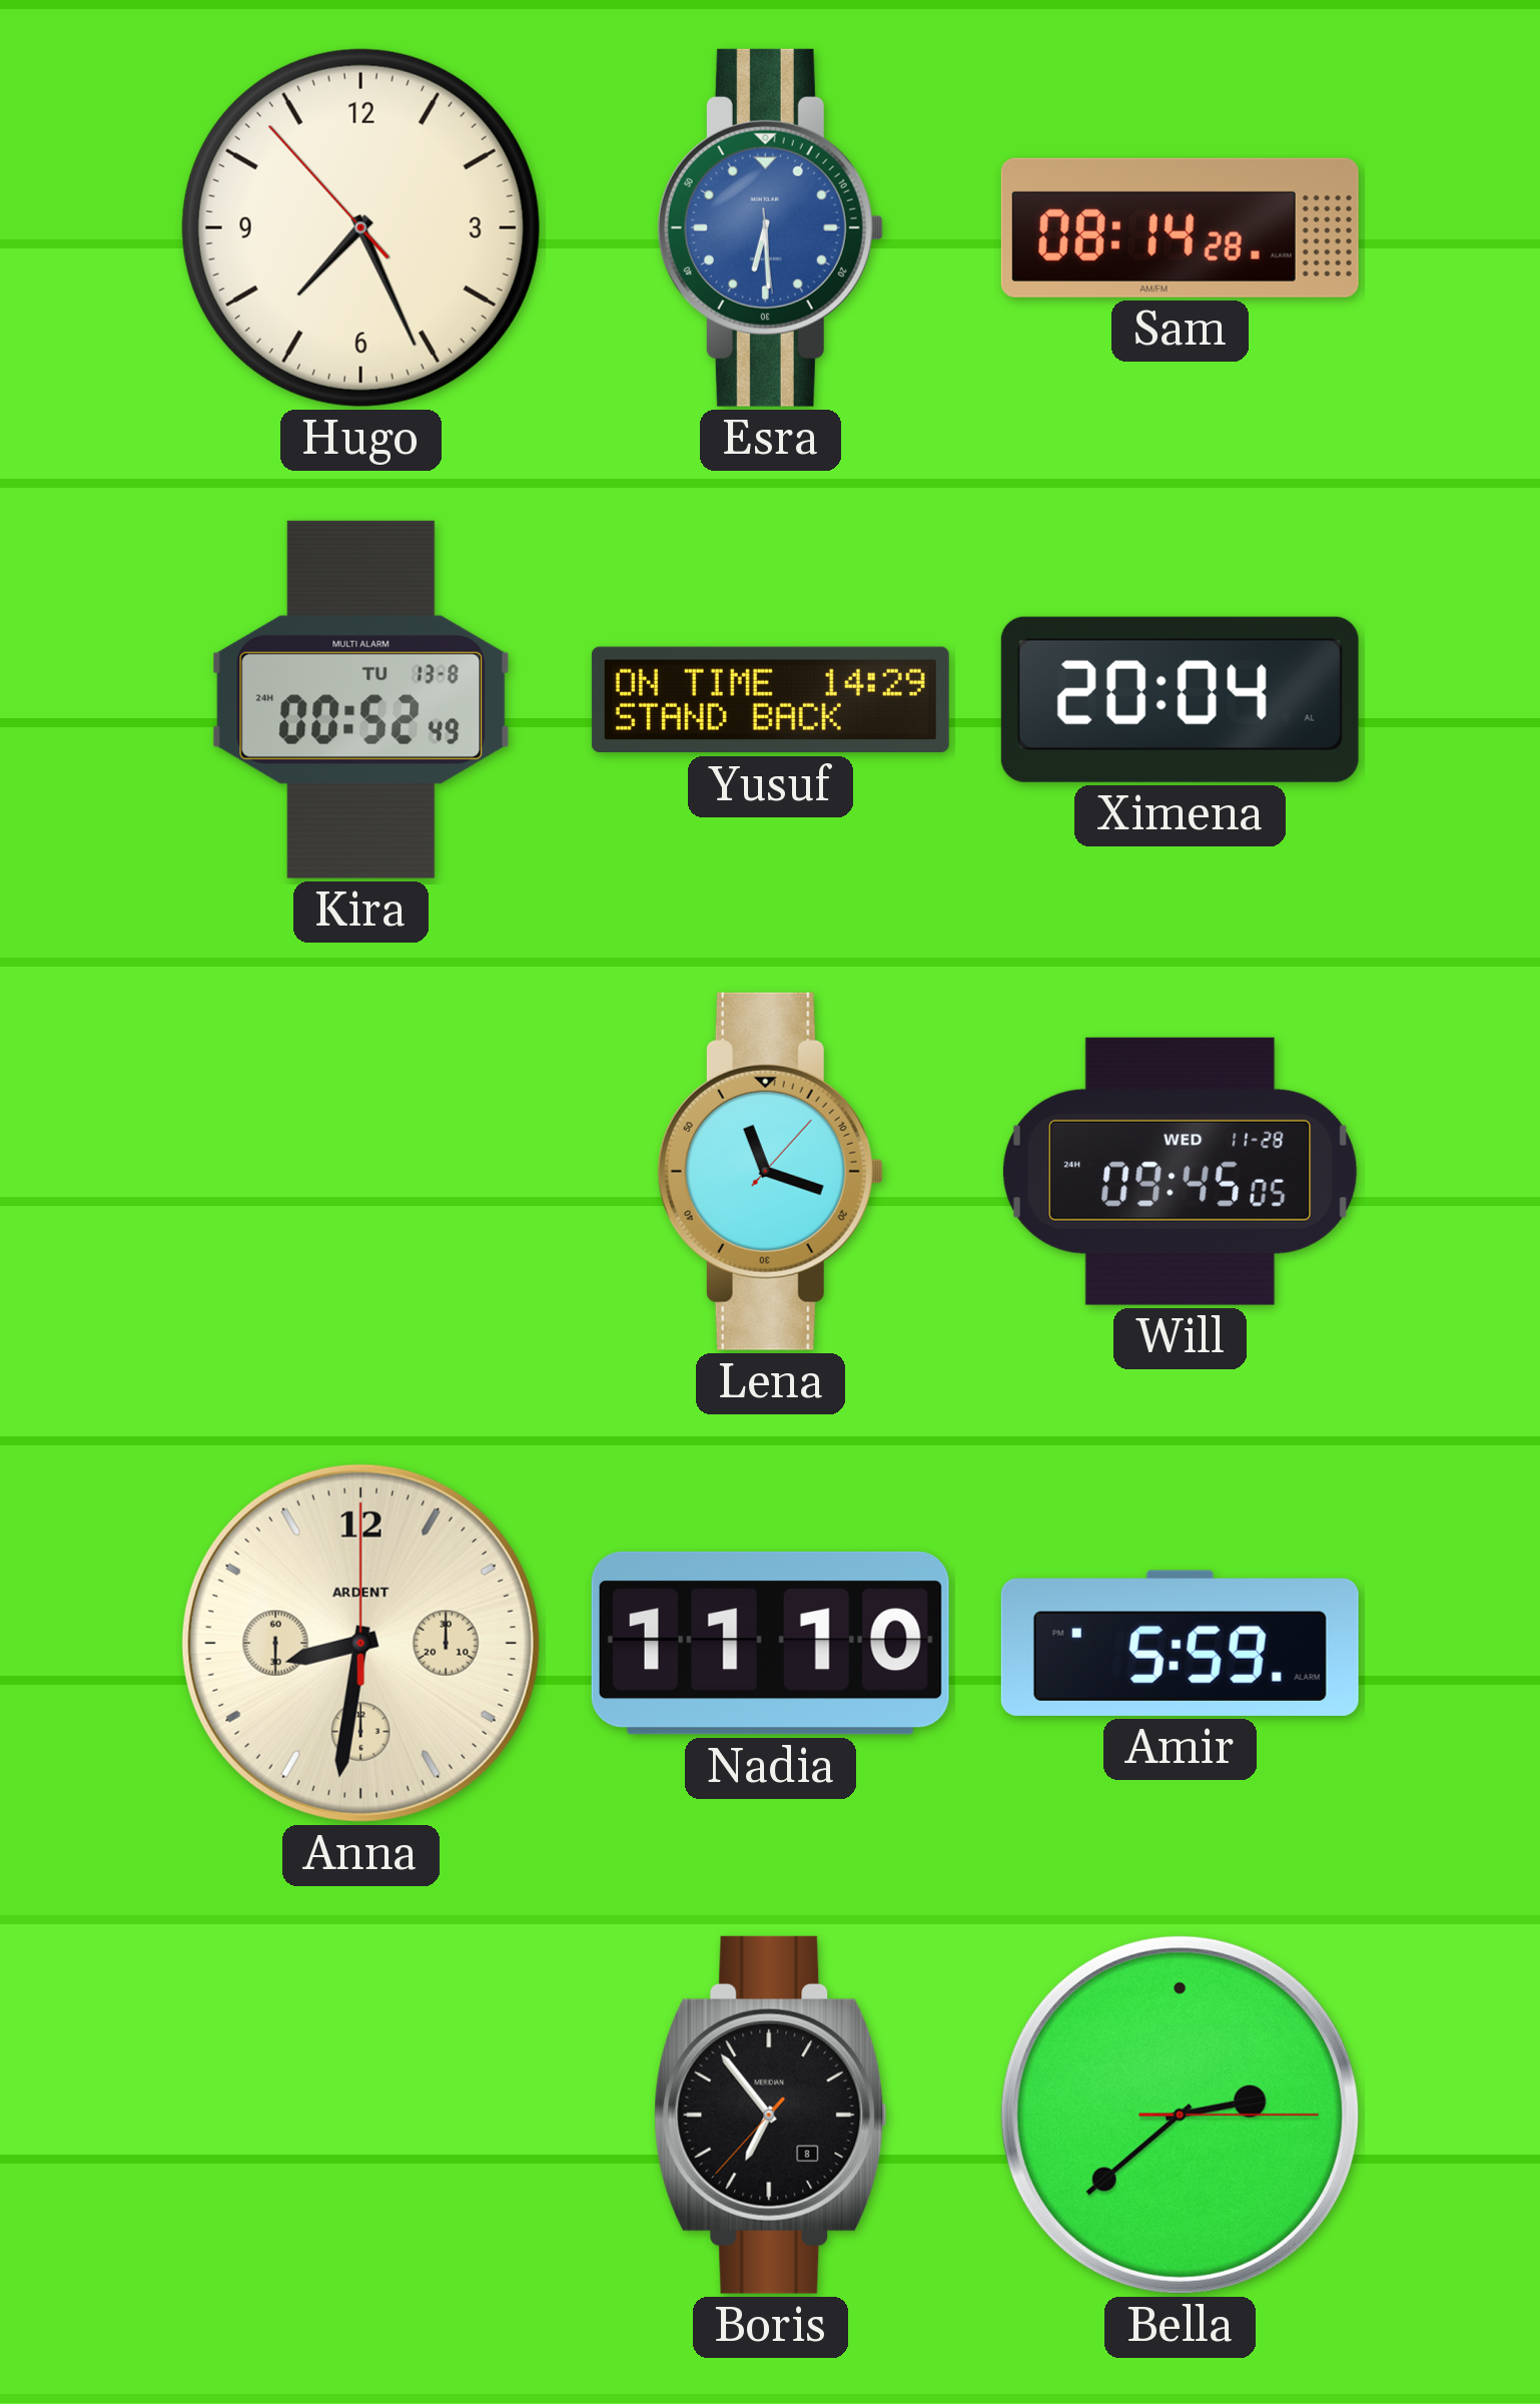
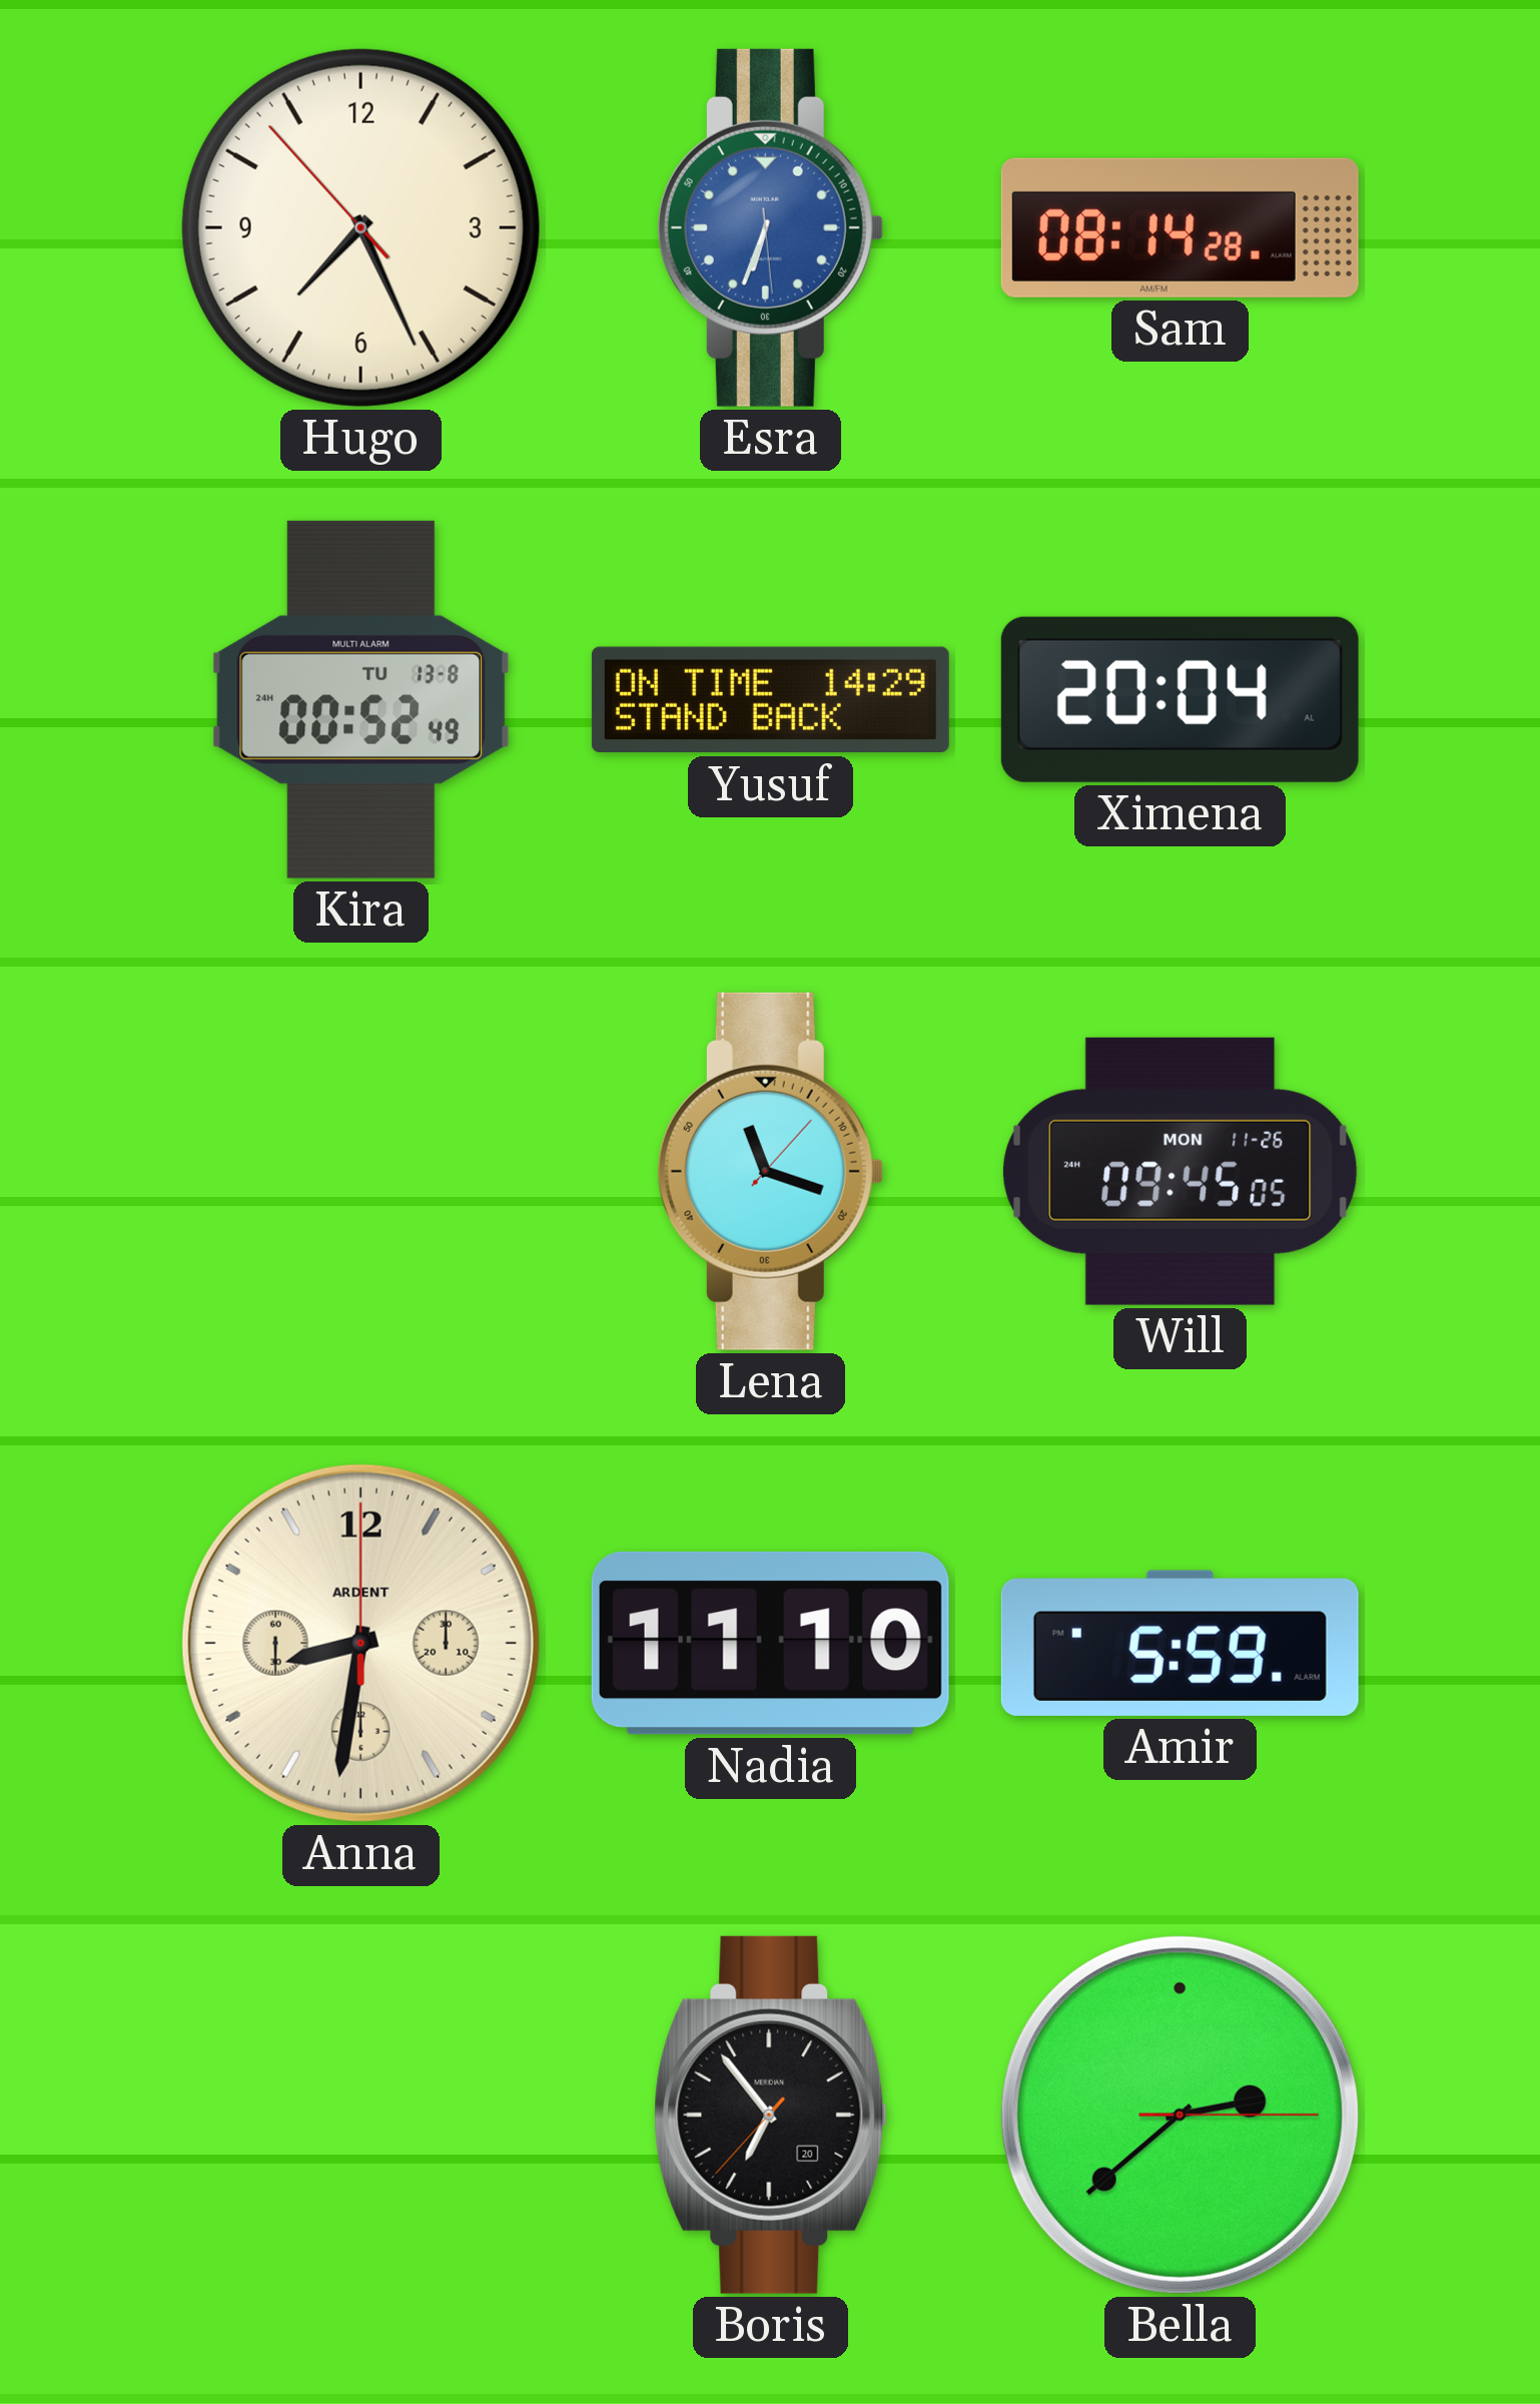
Esra: 6:29 -> 6:33
Will date: WED 11-28 -> MON 11-26
Boris date: 8 -> 20
